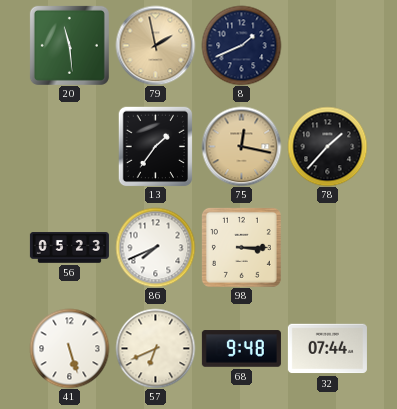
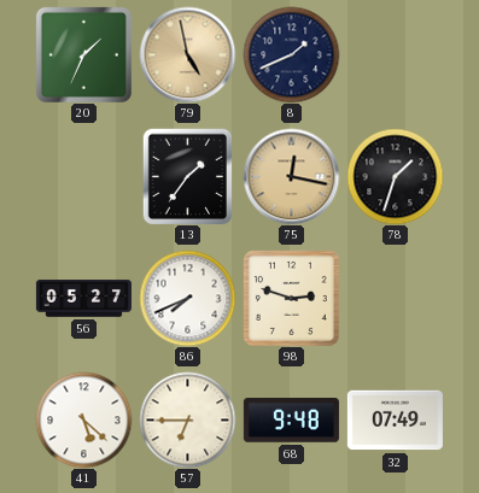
20: 11:29 -> 1:34
79: 1:58 -> 4:58
78: 1:37 -> 1:33
56: 05:23 -> 05:27
98: 3:15 -> 2:48
41: 5:27 -> 5:22
57: 6:41 -> 6:45
32: 07:44 -> 07:49
